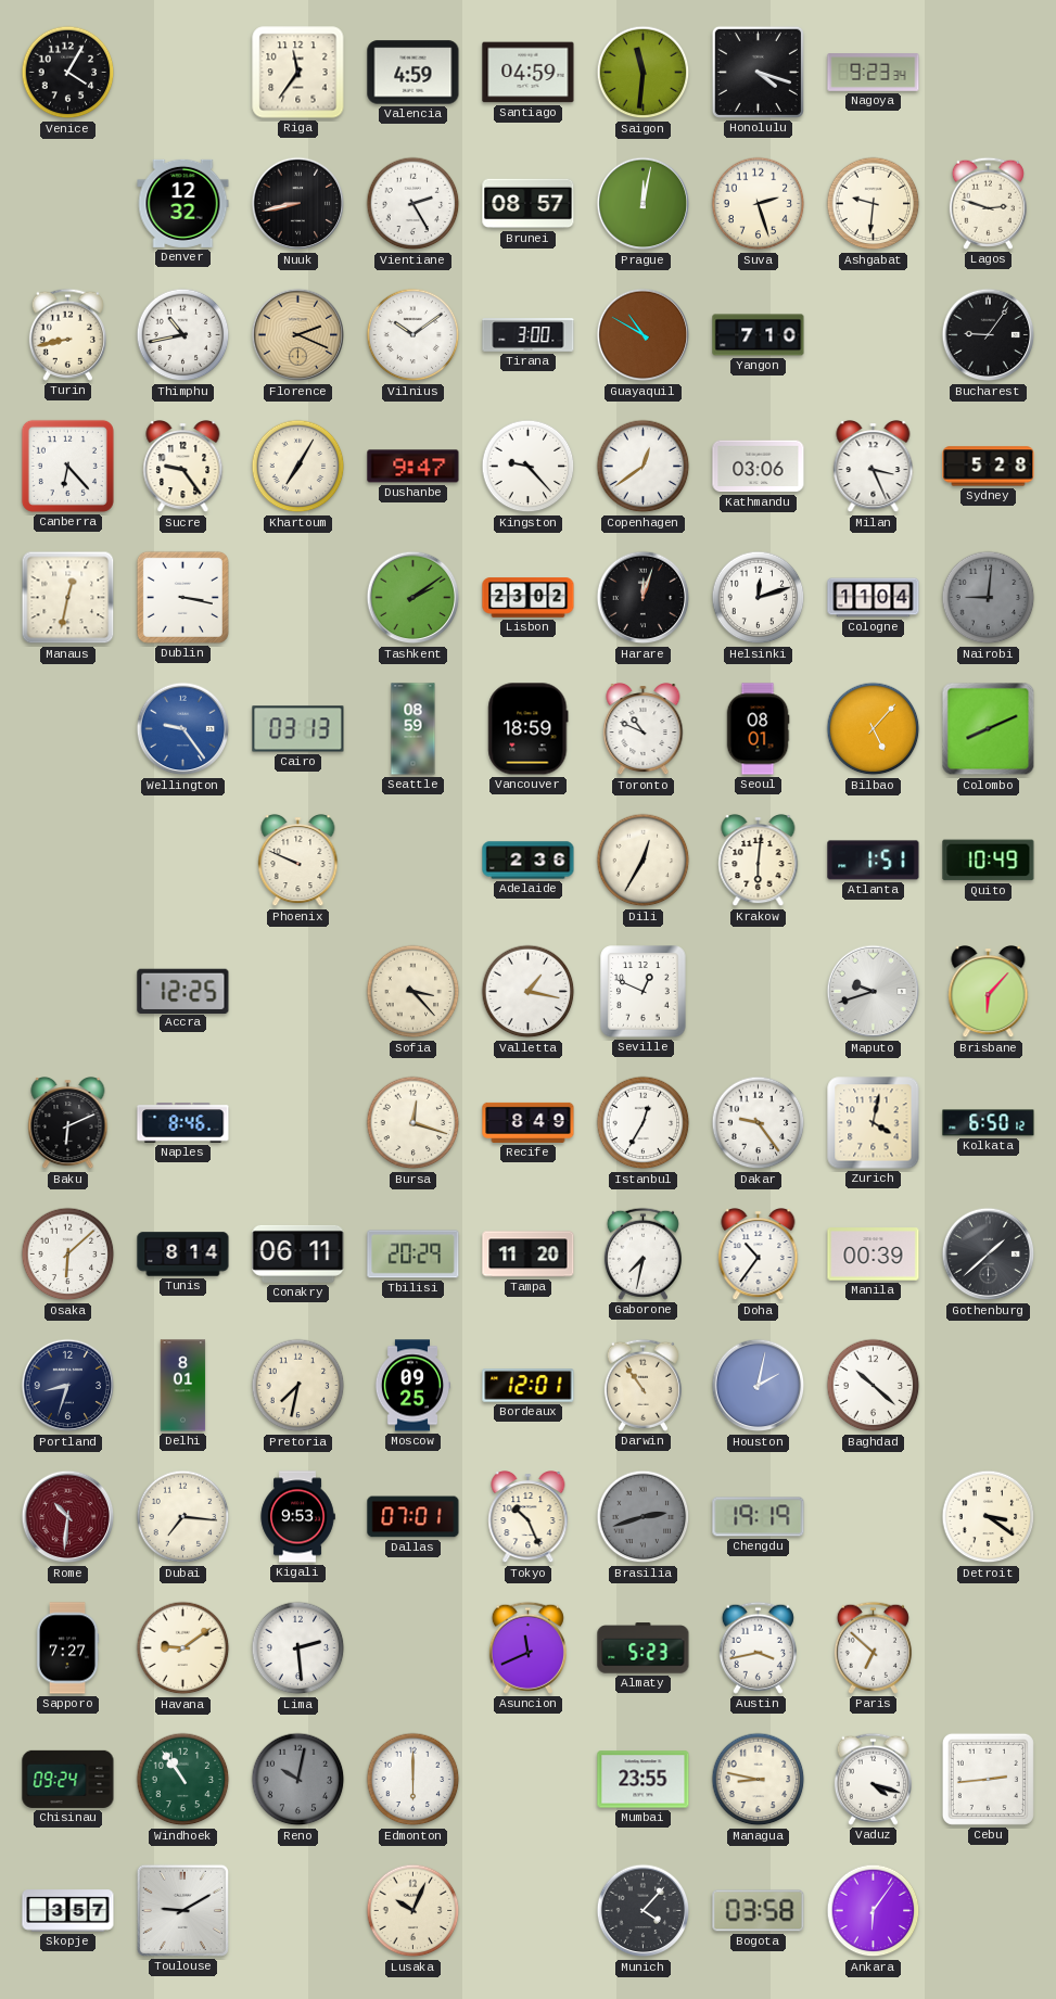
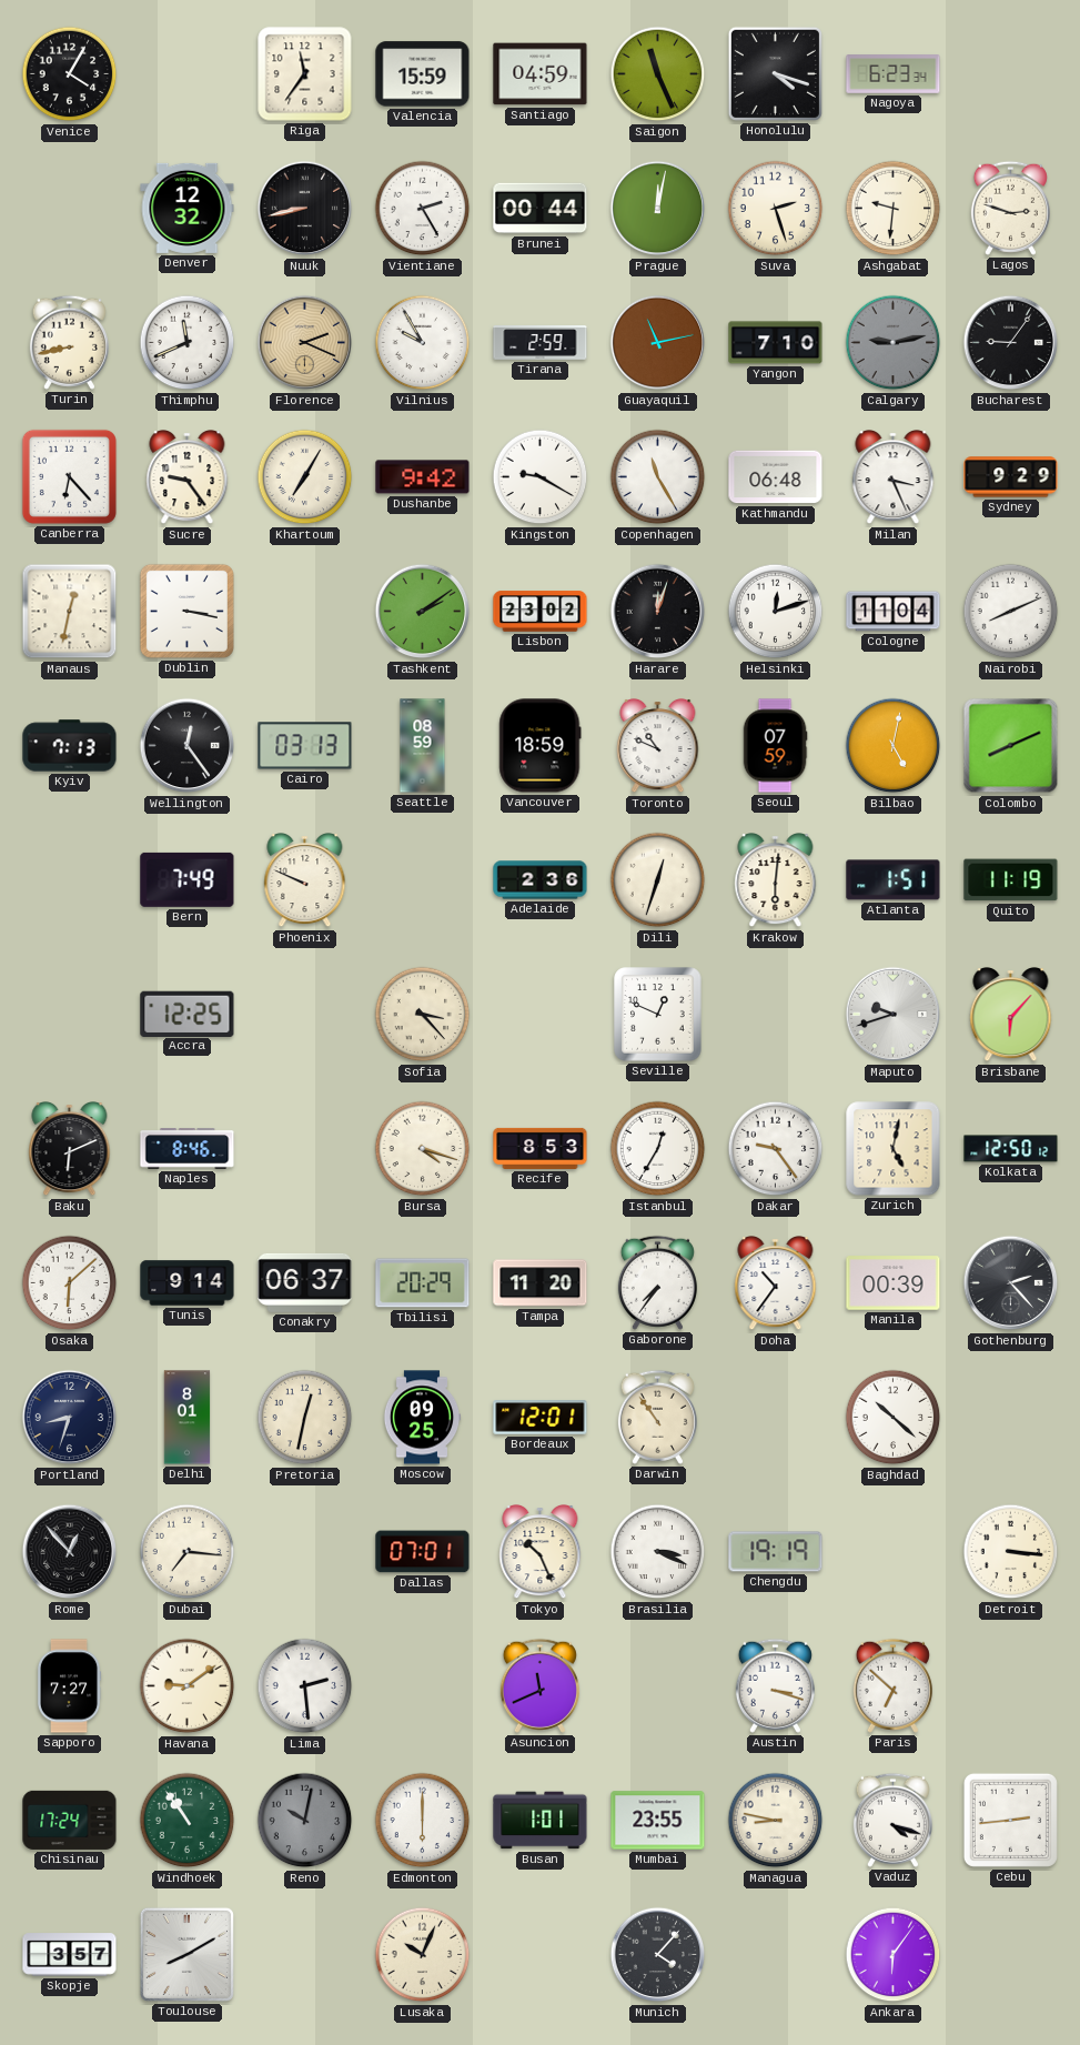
Valencia: 4:59 -> 15:59
Saigon: 11:31 -> 11:26
Nagoya: 9:23 -> 6:23
Brunei: 08:57 -> 00:44
Thimphu: 10:43 -> 11:41
Vilnius: 10:09 -> 9:55
Tirana: 3:00 -> 2:59
Guayaquil: 10:50 -> 11:13
Calgary: none -> 9:13
Dushanbe: 9:47 -> 9:42
Kingston: 9:23 -> 9:20
Copenhagen: 12:39 -> 11:25
Kathmandu: 03:06 -> 06:48
Sydney: 5:28 -> 9:29
Nairobi: 9:01 -> 8:11
Nairobi dial: grey -> white
Kyiv: none -> 7:13
Wellington: 9:24 -> 12:24
Wellington dial: blue -> black
Seoul: 08:01 -> 07:59
Bilbao: 5:07 -> 5:02
Bern: none -> 7:49
Dili: 12:35 -> 12:33
Quito: 10:49 -> 11:19
Valletta: 1:17 -> none
Bursa: 12:18 -> 4:18
Recife: 8:49 -> 8:53
Zurich: 4:02 -> 5:02
Kolkata: 6:50 -> 12:50
Tunis: 8:14 -> 9:14
Conakry: 06:11 -> 06:37
Gaborone: 7:32 -> 7:36
Gothenburg: 1:38 -> 2:23
Pretoria: 7:32 -> 12:32
Houston: 2:02 -> none
Rome: 10:31 -> 12:53
Rome dial: burgundy -> black
Kigali: 9:53 -> none
Brasilia: 2:42 -> 3:19
Brasilia dial: grey -> white
Detroit: 3:21 -> 3:16
Almaty: 5:23 -> none
Austin: 3:43 -> 3:18
Chisinau: 09:24 -> 17:24
Busan: none -> 1:01
Toulouse: 9:10 -> 8:10
Bogota: 03:58 -> none
